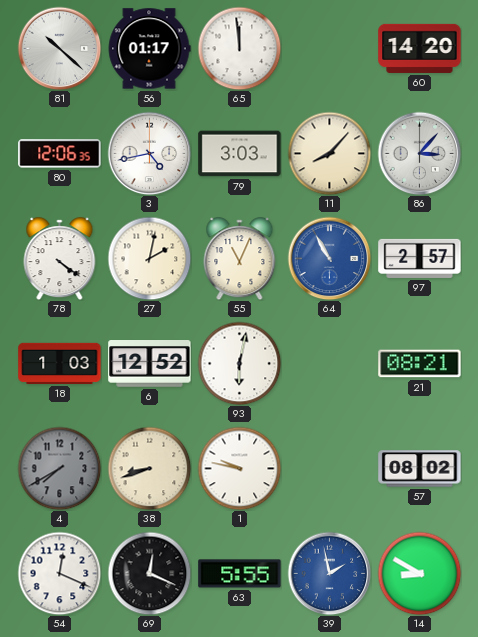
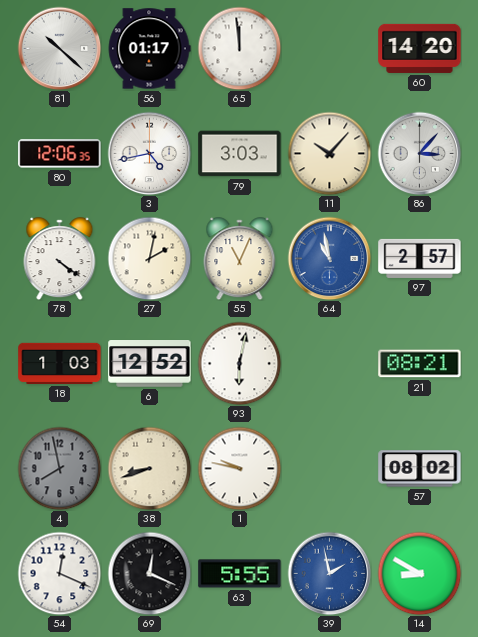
11: 8:07 -> 10:07
64: 10:55 -> 10:58
4: 7:40 -> 7:58
